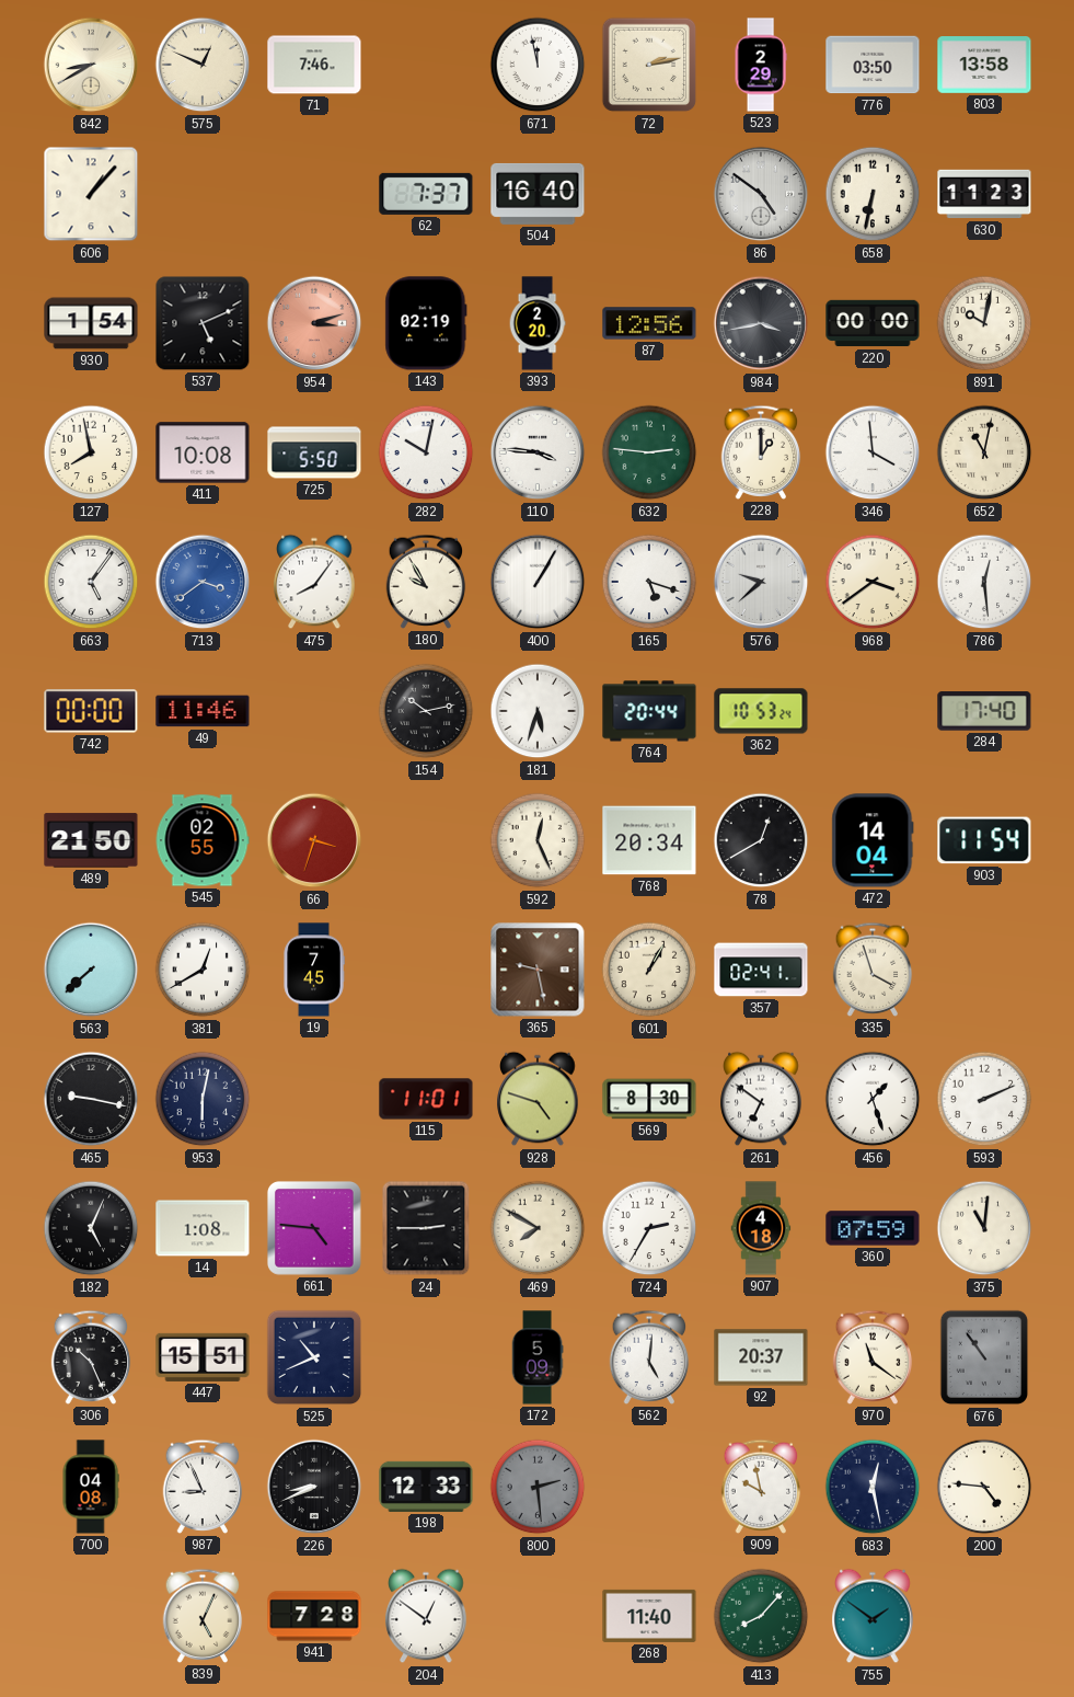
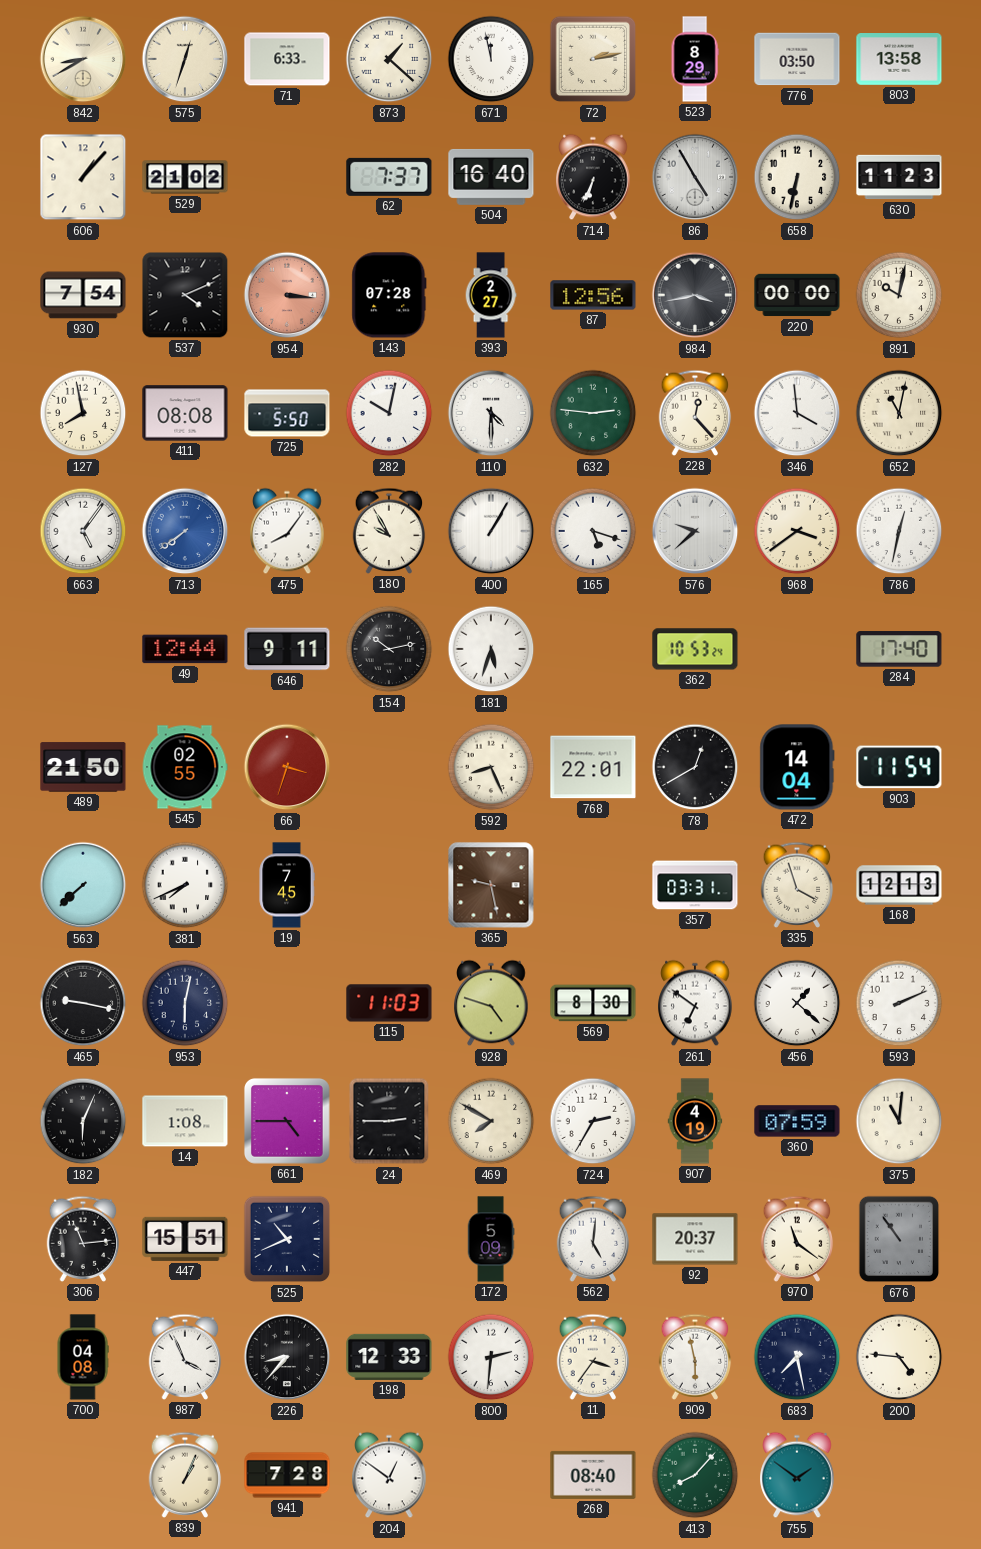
575: 12:49 -> 12:33
71: 7:46 -> 6:33
873: none -> 1:22
523: 2:29 -> 8:29
529: none -> 21:02
714: none -> 6:34
86: 4:51 -> 4:55
930: 1:54 -> 7:54
537: 5:11 -> 4:11
954: 3:12 -> 3:16
143: 02:19 -> 07:28
393: 2:20 -> 2:27
411: 10:08 -> 08:08
110: 3:46 -> 4:30
228: 1:00 -> 12:23
713: 3:39 -> 7:39
786: 12:29 -> 12:32
742: 00:00 -> none
49: 11:46 -> 12:44
646: none -> 9:11
764: 20:44 -> none
592: 12:26 -> 8:26
768: 20:34 -> 22:01
381: 12:40 -> 7:41
601: 1:05 -> none
357: 02:41 -> 03:31
168: none -> 12:13
115: 11:01 -> 11:03
456: 1:27 -> 1:22
182: 5:04 -> 6:04
661: 4:46 -> 4:45
907: 4:18 -> 4:19
306: 10:26 -> 11:14
987: 8:56 -> 3:56
226: 8:41 -> 8:37
800: 2:29 -> 2:31
800 dial: grey -> white
11: none -> 3:36
909: 9:58 -> 5:58
683: 12:28 -> 7:28
839: 5:04 -> 1:04
268: 11:40 -> 08:40
